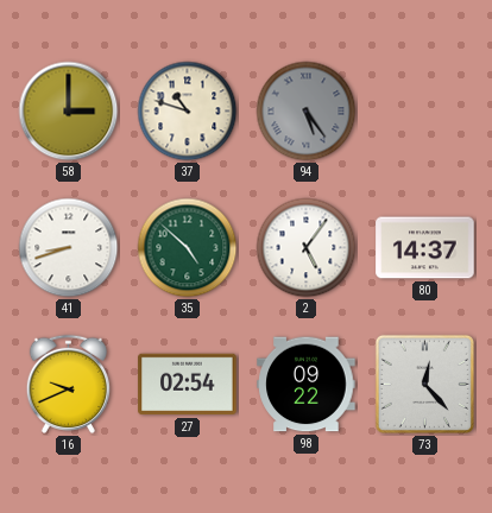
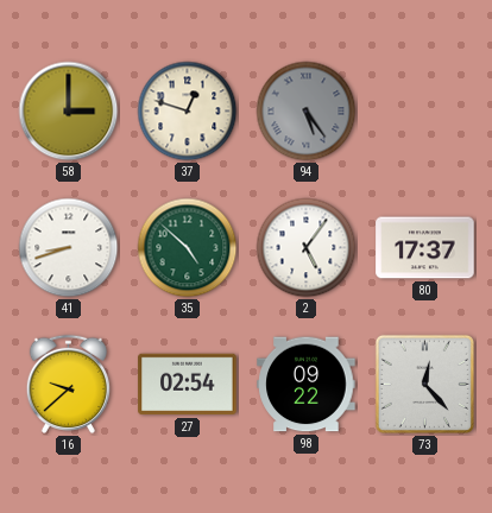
37: 10:48 -> 12:48
80: 14:37 -> 17:37
16: 9:41 -> 9:38
